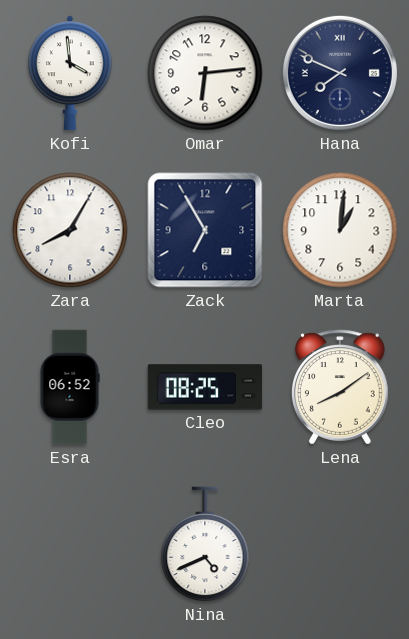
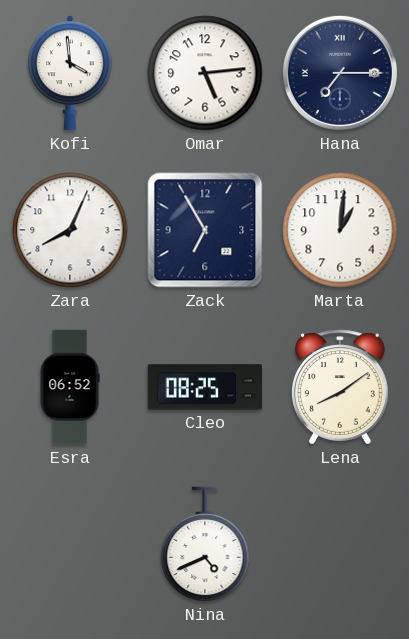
Omar: 6:14 -> 5:14
Hana: 7:49 -> 7:15
Zara: 8:05 -> 8:04
